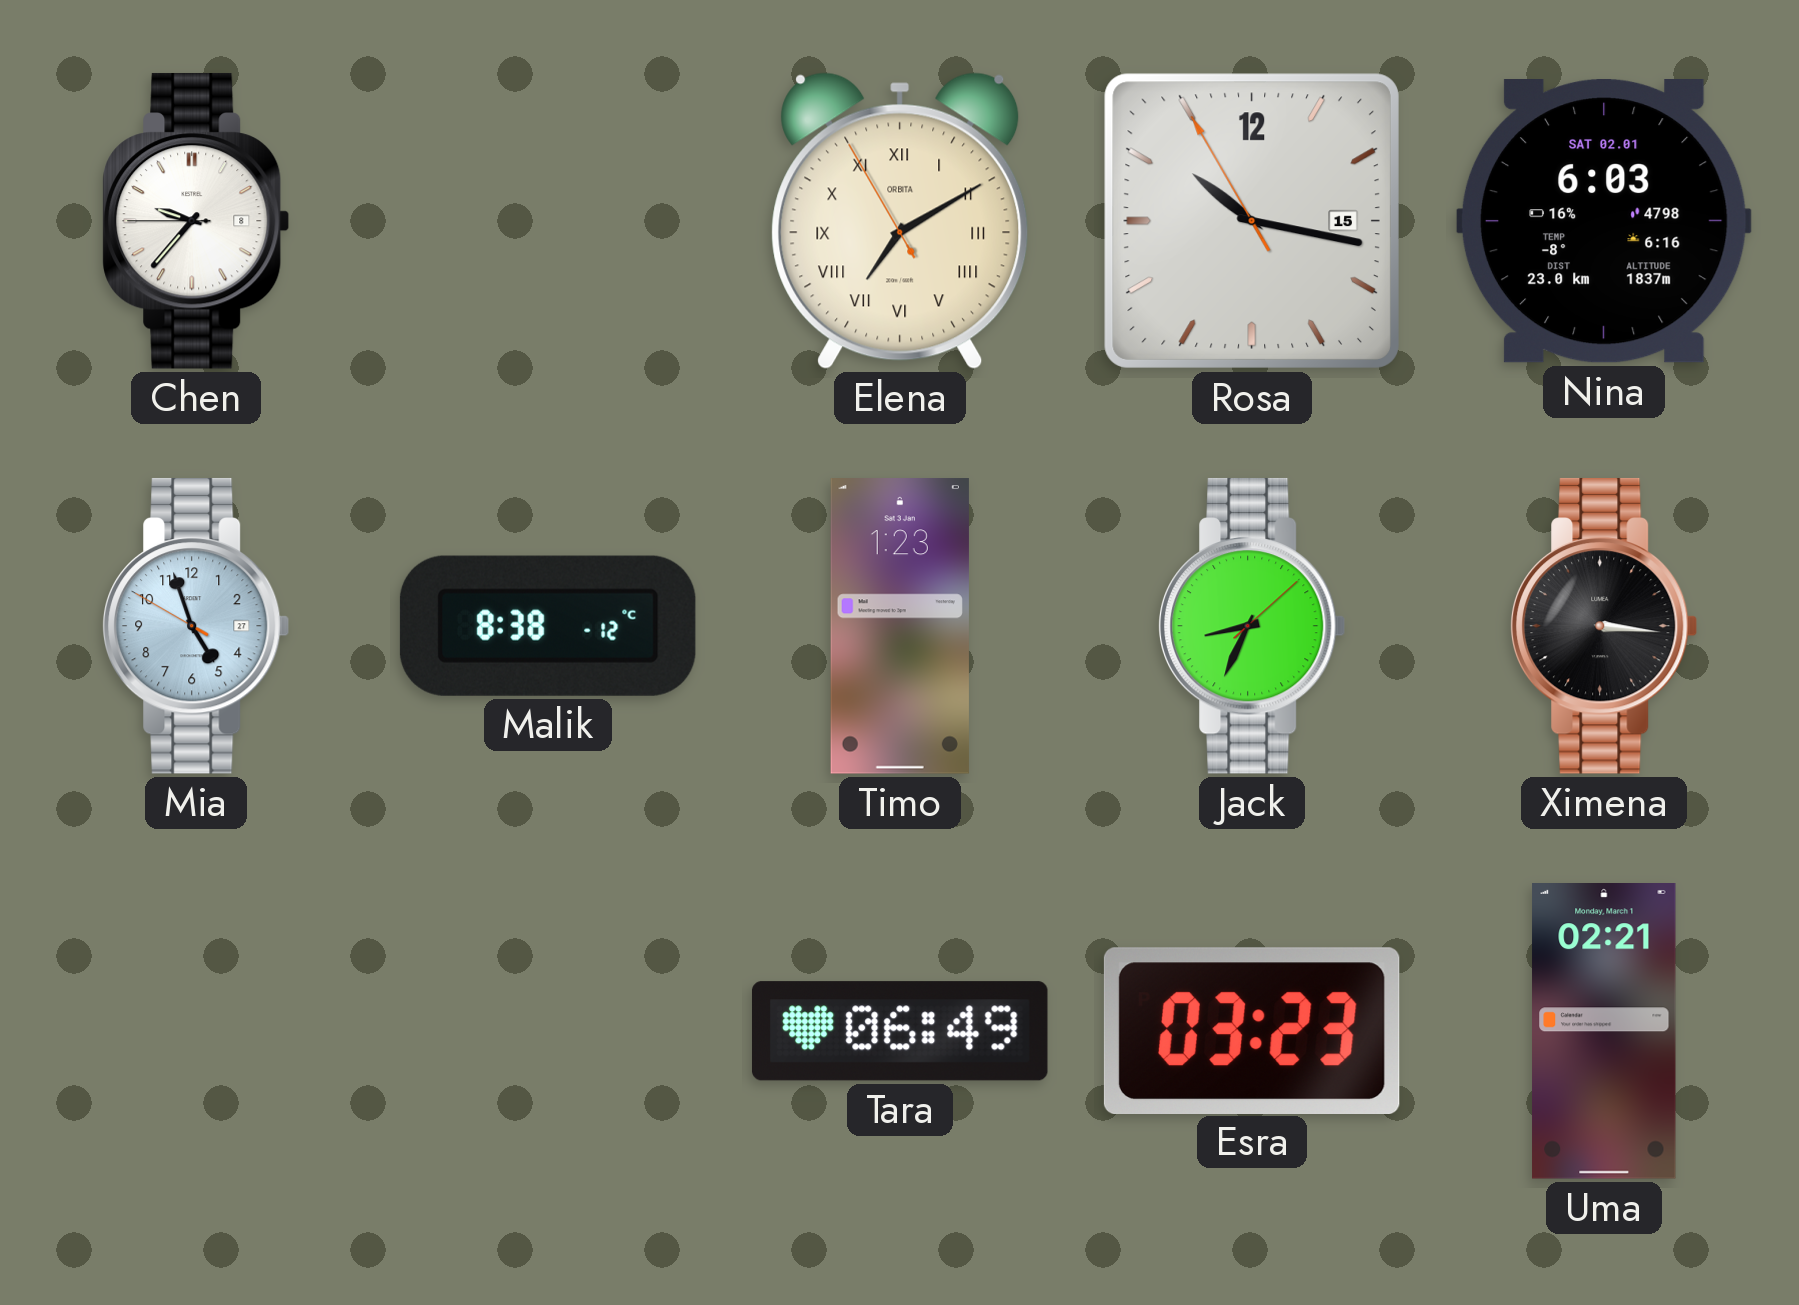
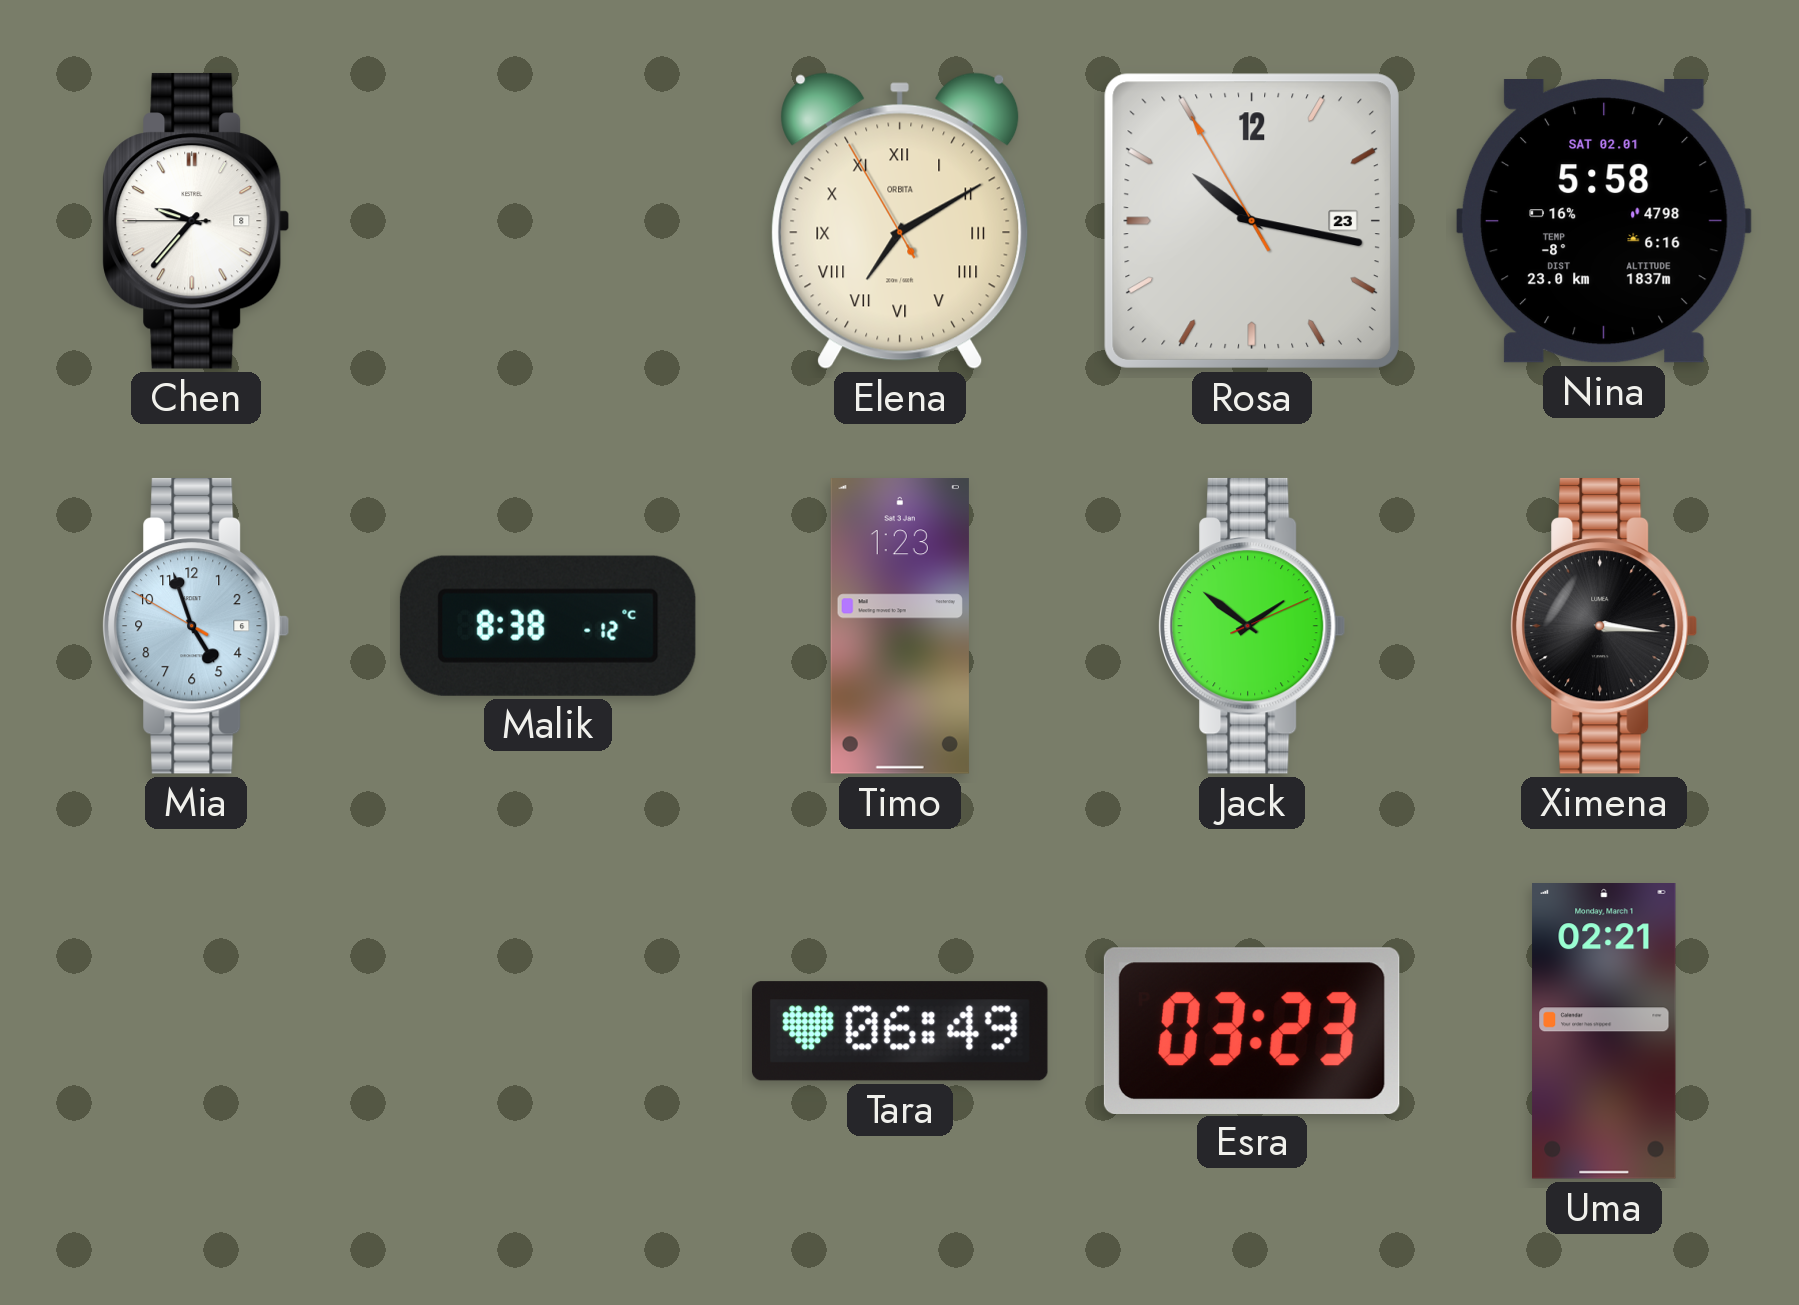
Rosa date: 15 -> 23
Nina: 6:03 -> 5:58
Mia date: 27 -> 6
Jack: 8:34 -> 1:51
